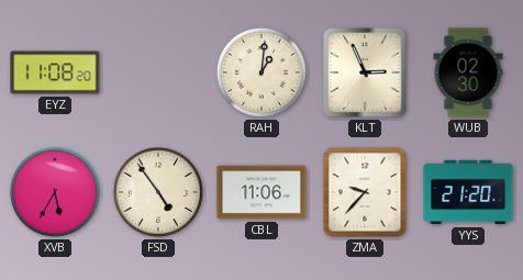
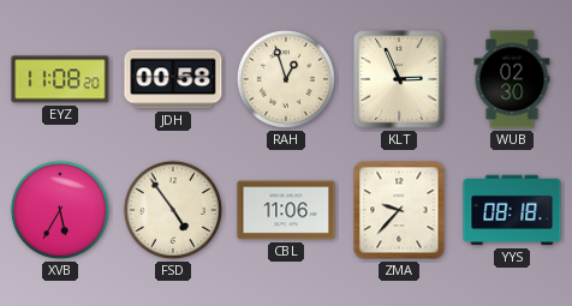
JDH: none -> 00:58
RAH: 1:01 -> 12:57
YYS: 21:20 -> 08:18
